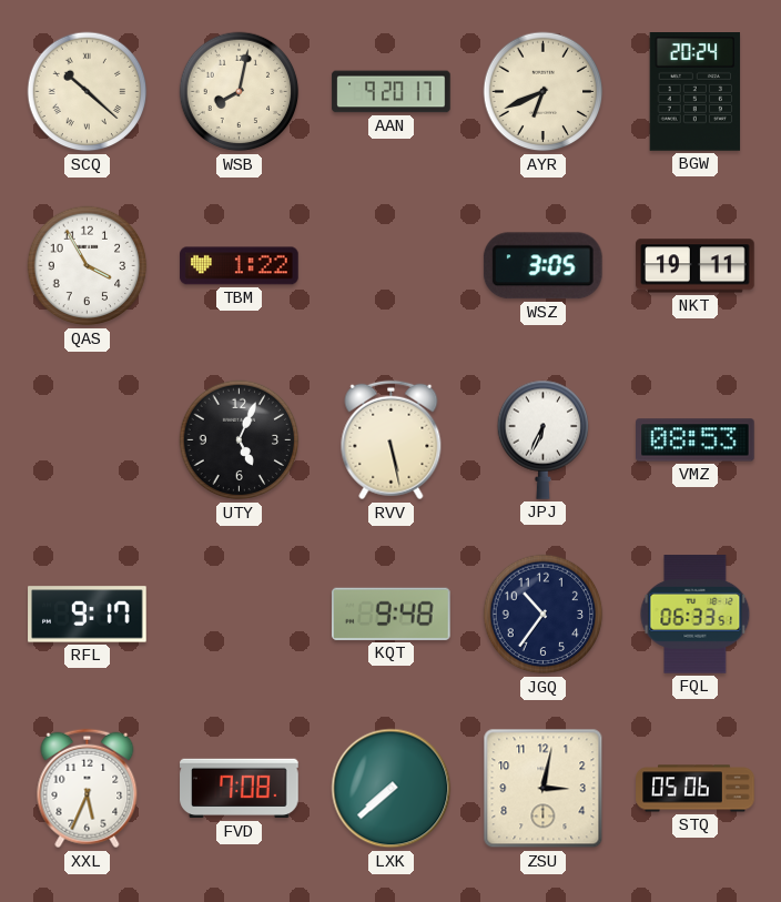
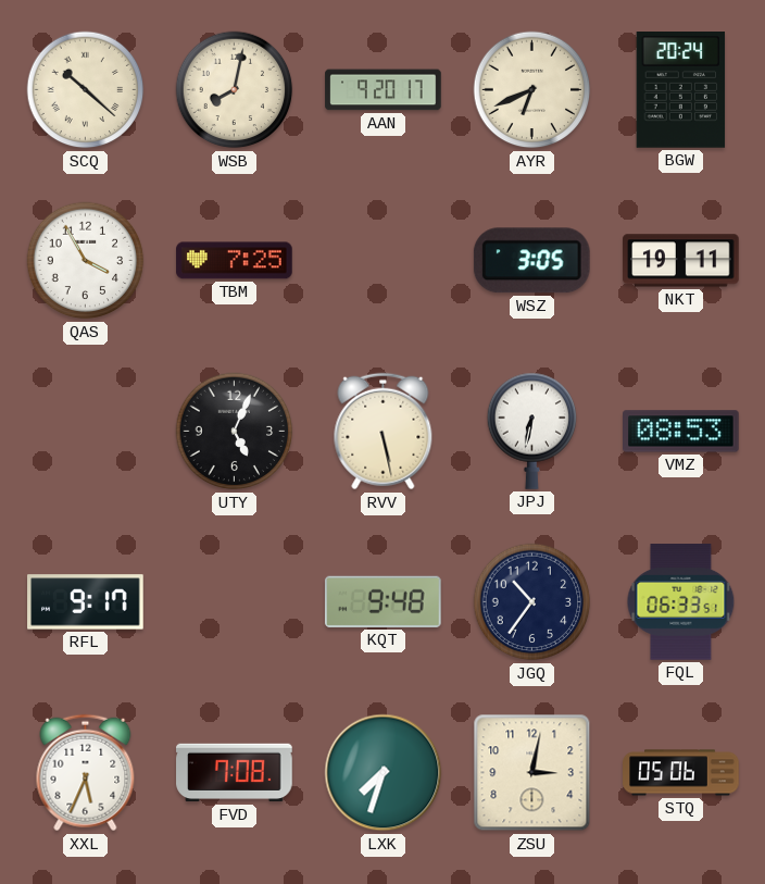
TBM: 1:22 -> 7:25
JPJ: 6:34 -> 6:32
LXK: 7:38 -> 7:33
